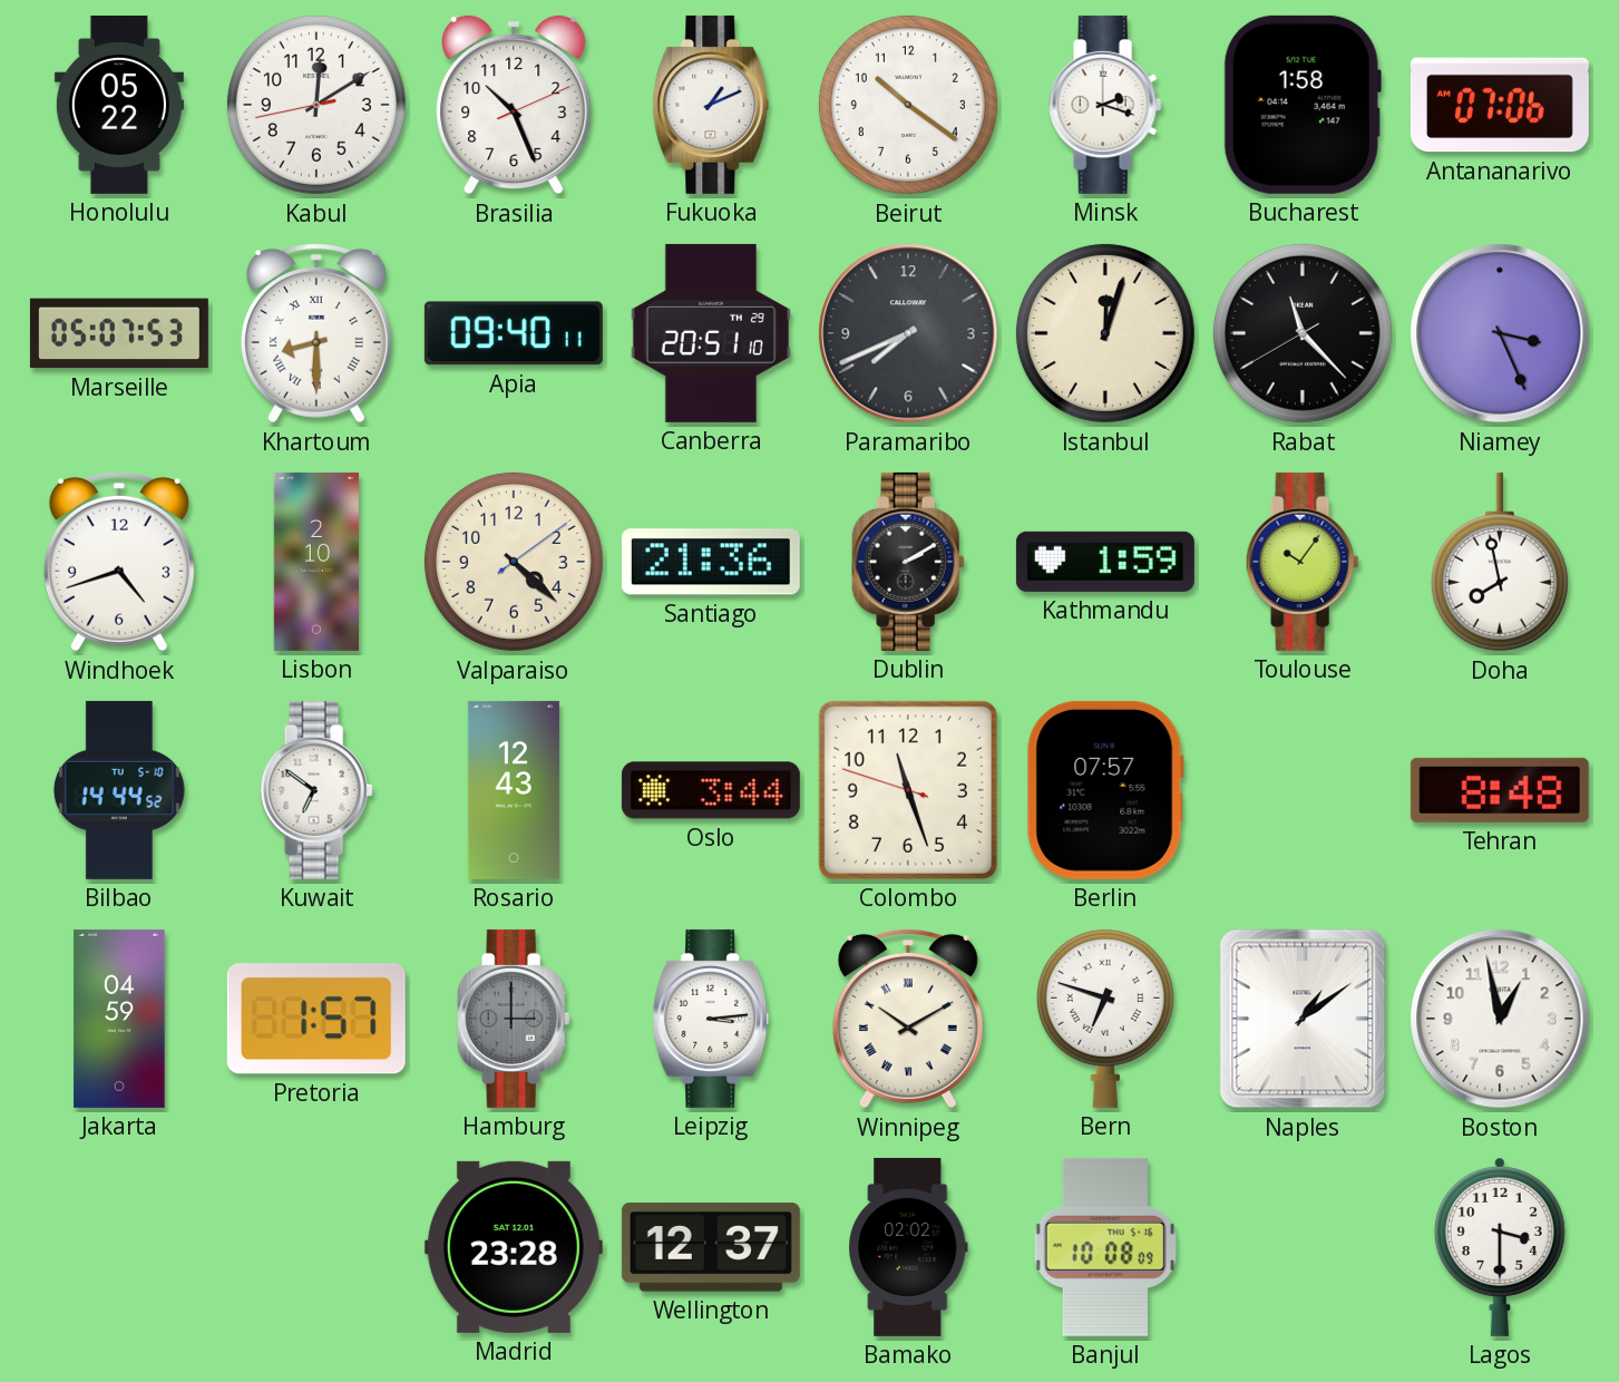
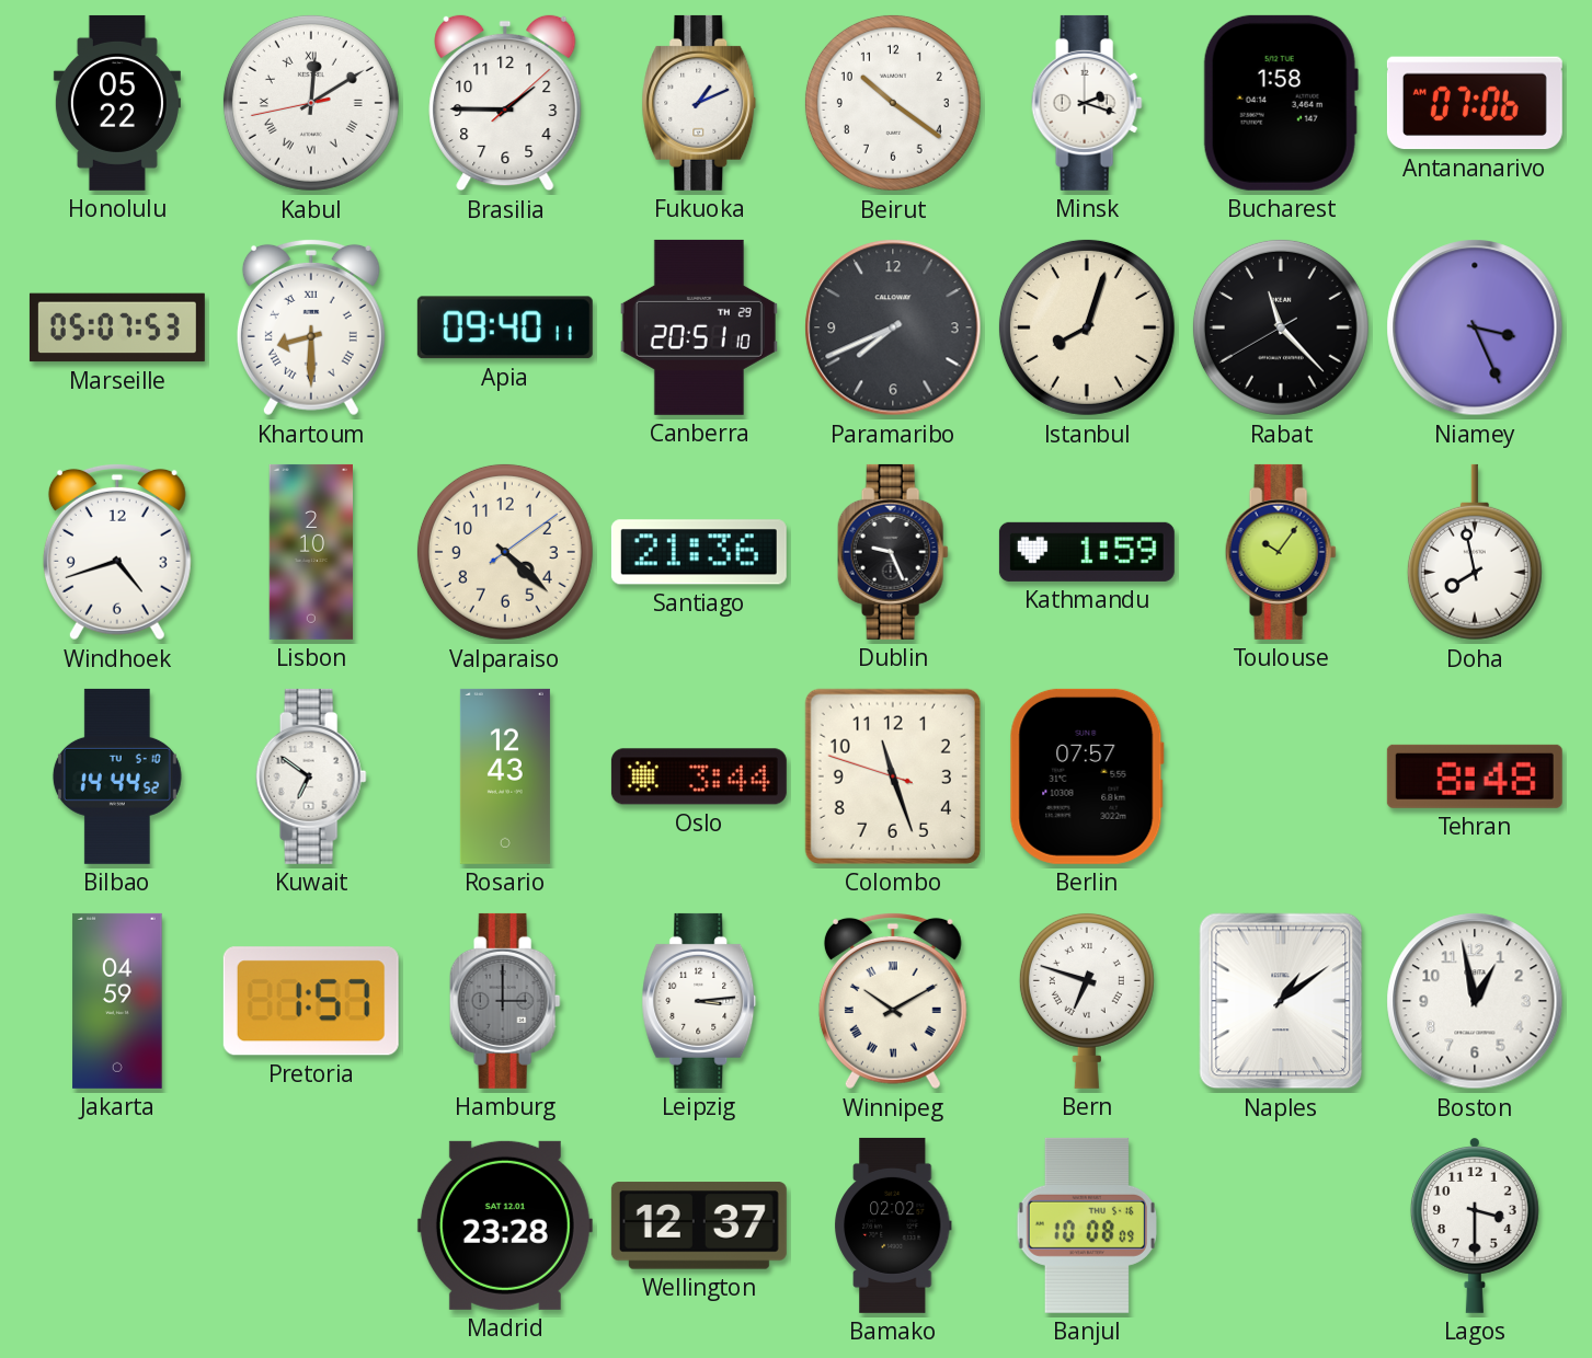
Kabul numerals: Arabic -> Roman
Brasilia: 10:26 -> 1:45
Istanbul: 12:03 -> 8:03
Dublin: 2:10 -> 9:26
